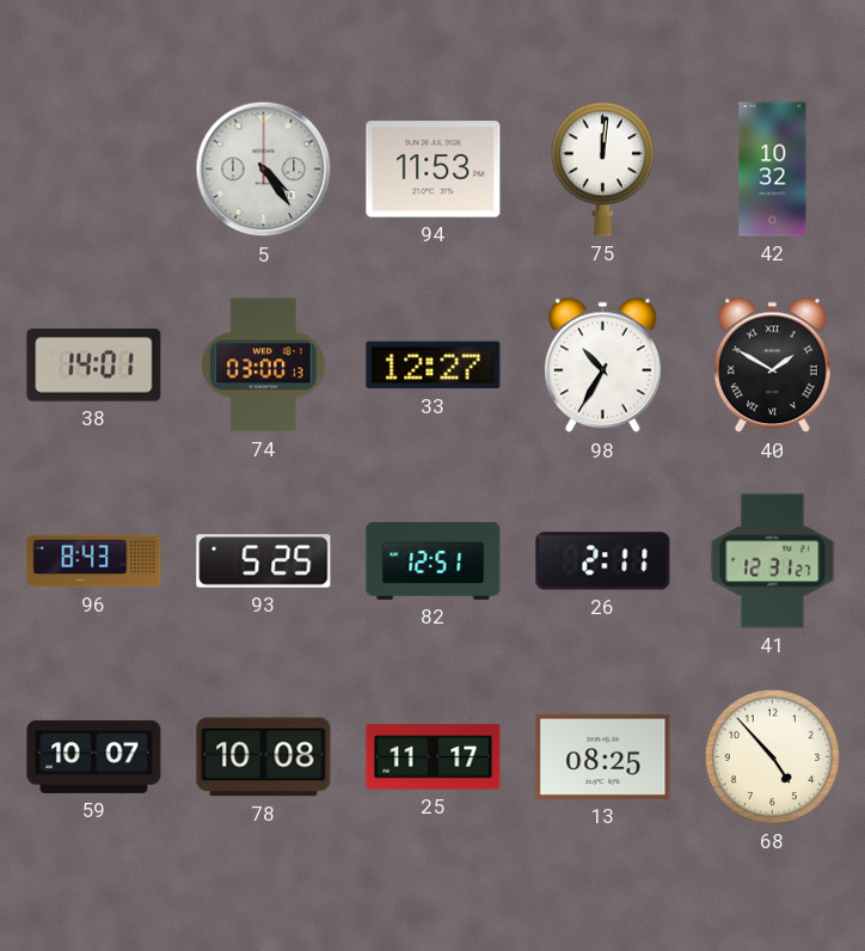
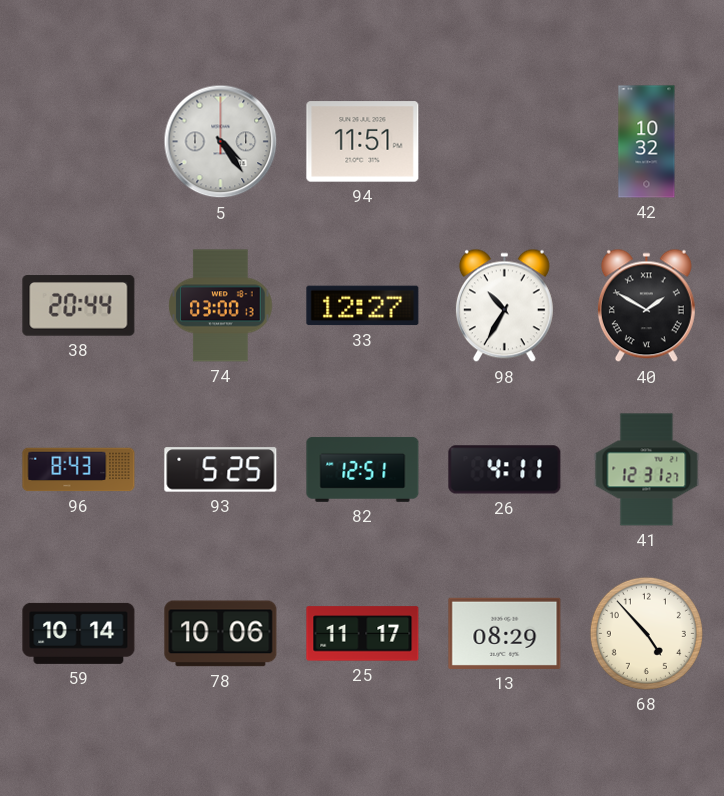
94: 11:53 -> 11:51
75: 12:01 -> none
38: 14:01 -> 20:44
26: 2:11 -> 4:11
59: 10:07 -> 10:14
78: 10:08 -> 10:06
13: 08:25 -> 08:29
